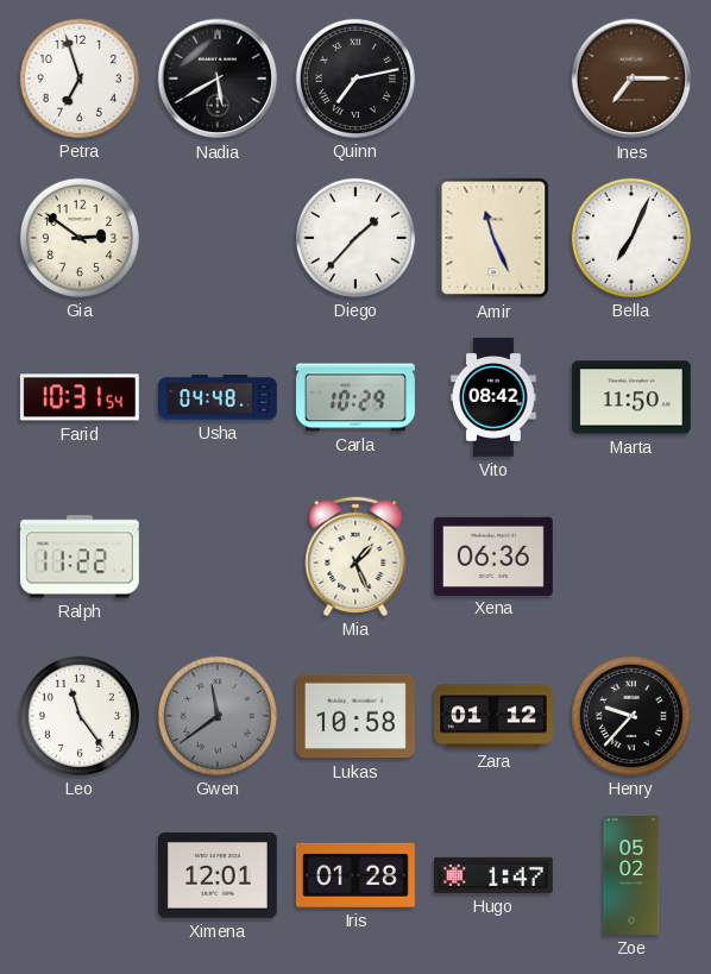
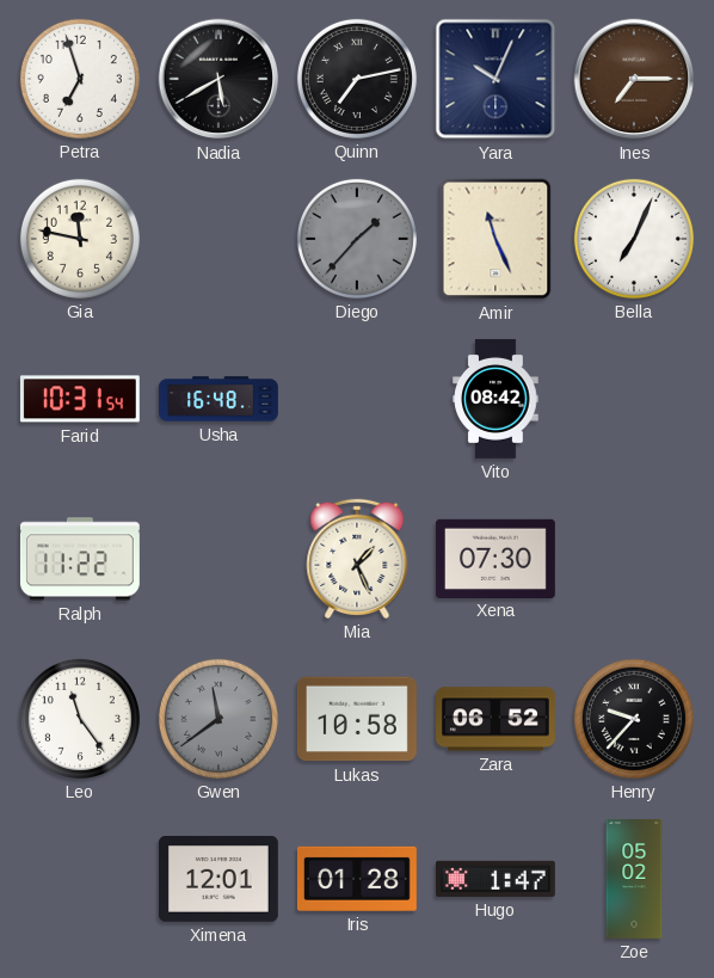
Yara: none -> 10:04
Gia: 2:51 -> 11:47
Diego dial: white -> grey
Usha: 04:48 -> 16:48
Carla: 10:29 -> none
Marta: 11:50 -> none
Xena: 06:36 -> 07:30
Zara: 01:12 -> 06:52
